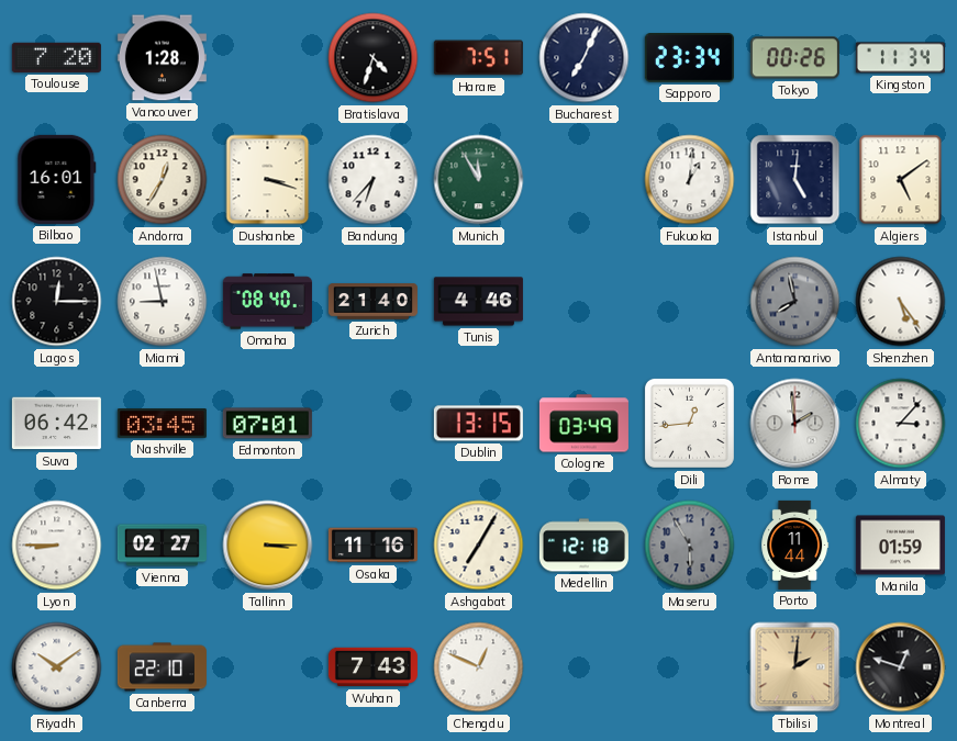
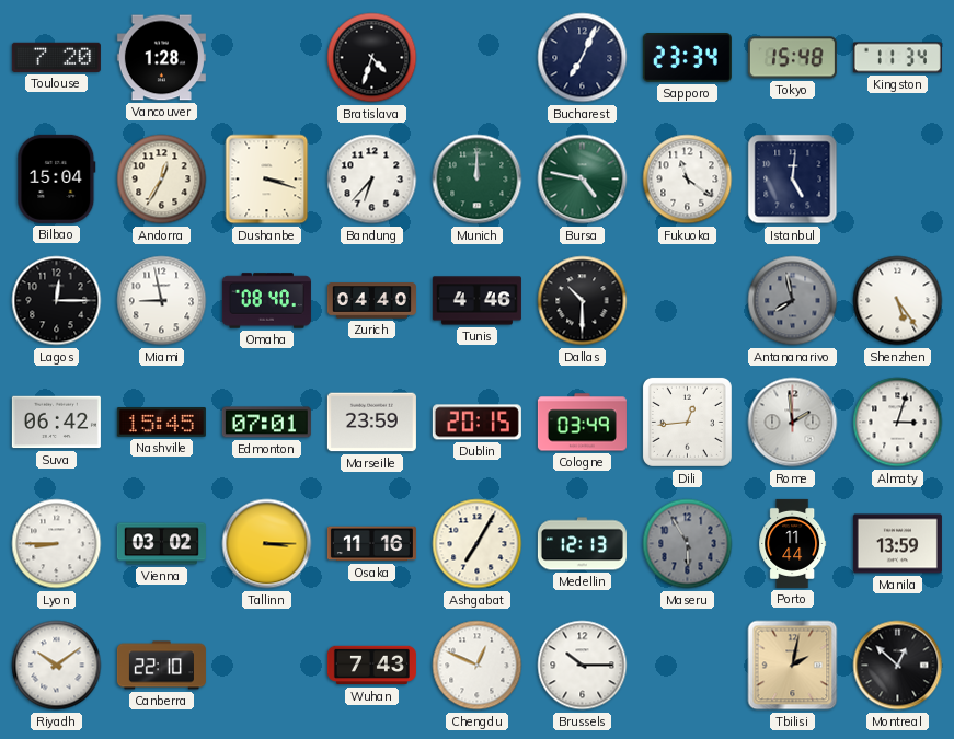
Harare: 7:51 -> none
Tokyo: 00:26 -> 15:48
Bilbao: 16:01 -> 15:04
Munich: 11:55 -> 12:00
Bursa: none -> 4:47
Fukuoka: 1:01 -> 11:21
Algiers: 5:09 -> none
Zurich: 21:40 -> 04:40
Dallas: none -> 10:30
Nashville: 03:45 -> 15:45
Marseille: none -> 23:59
Dublin: 13:15 -> 20:15
Almaty: 3:07 -> 3:03
Vienna: 02:27 -> 03:02
Medellin: 12:18 -> 12:13
Manila: 01:59 -> 13:59
Brussels: none -> 10:15
Tbilisi: 2:01 -> 2:02
Montreal: 12:48 -> 12:52
